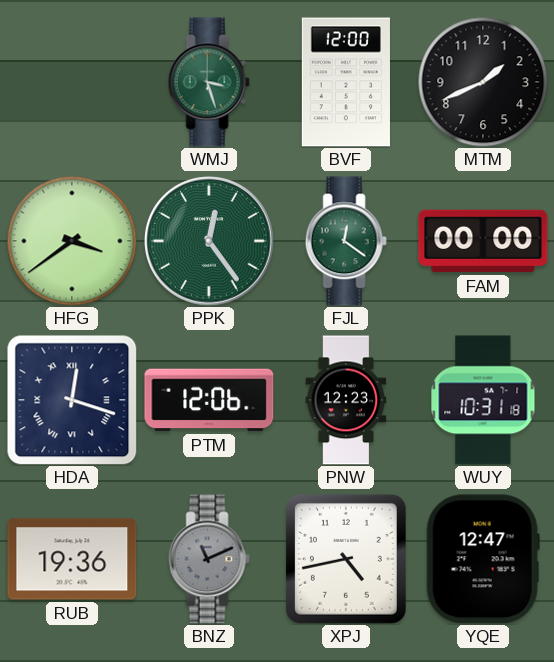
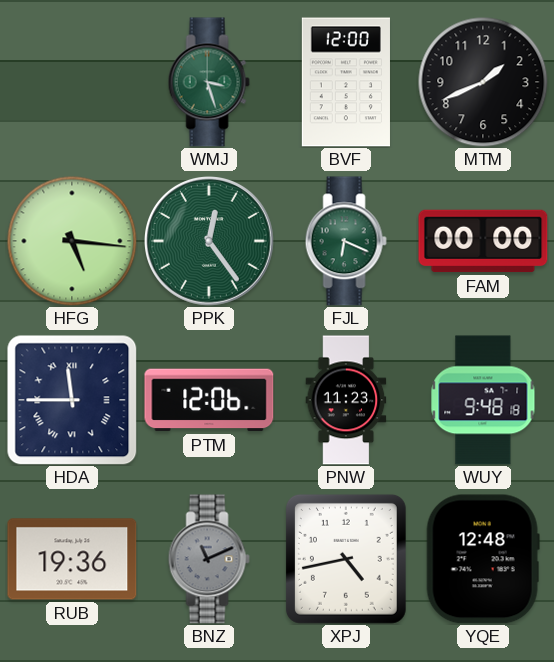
HFG: 3:39 -> 5:16
FJL: 12:21 -> 6:19
HDA: 12:18 -> 11:45
PNW: 12:23 -> 11:23
WUY: 10:31 -> 9:48
YQE: 12:47 -> 12:48
